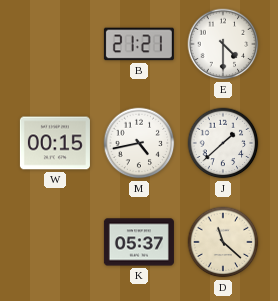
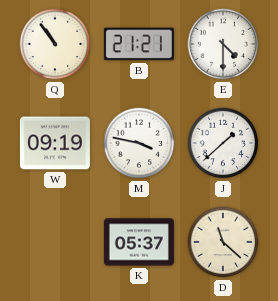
Q: none -> 10:54
W: 00:15 -> 09:19
M: 4:43 -> 3:47
